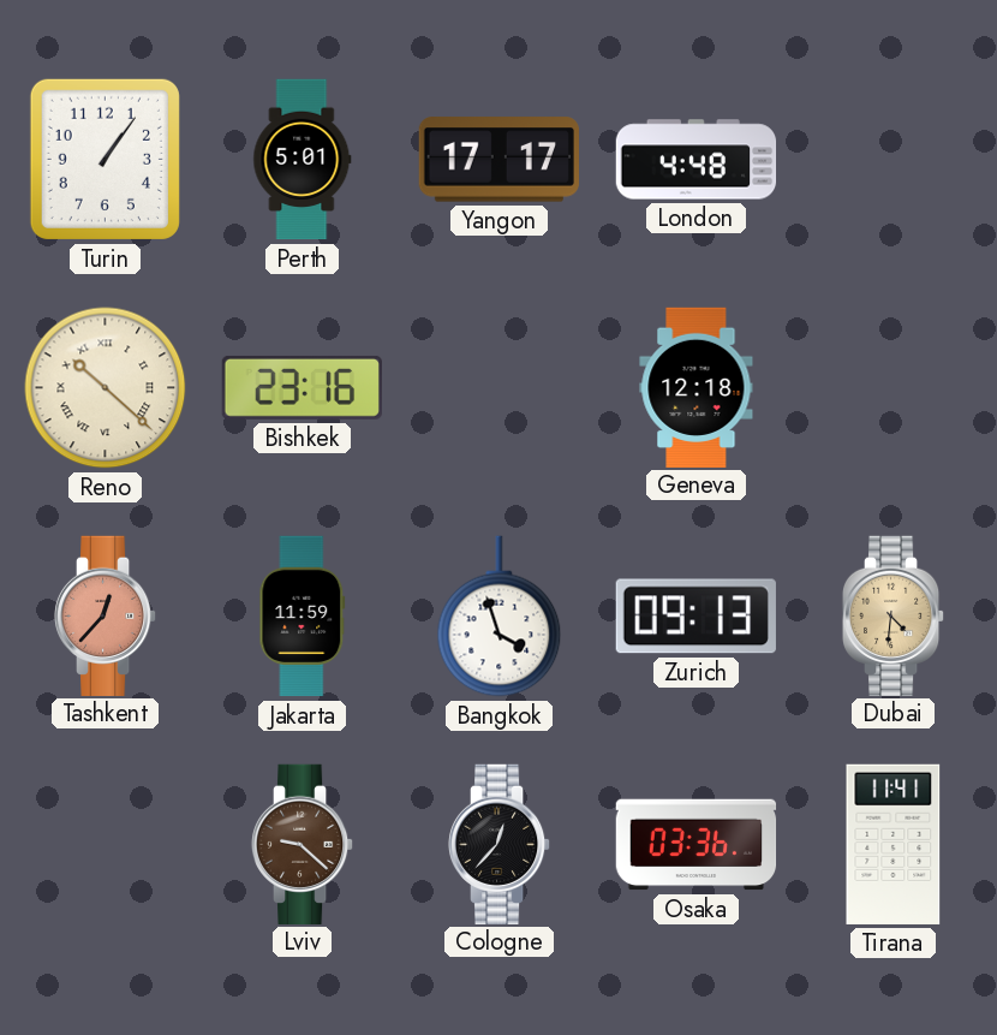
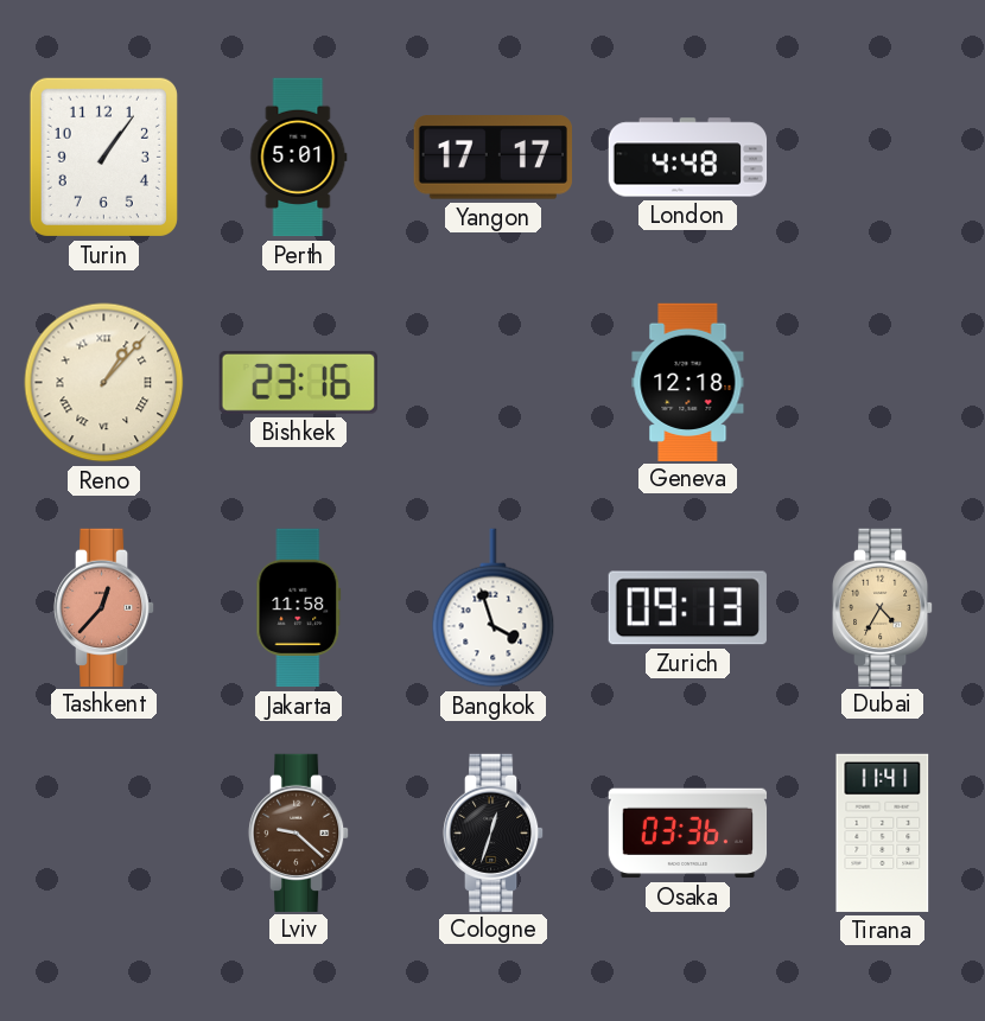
Reno: 10:22 -> 1:07
Jakarta: 11:59 -> 11:58
Dubai: 4:31 -> 4:35
Cologne: 12:37 -> 12:33
